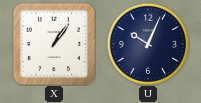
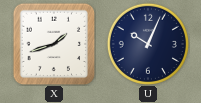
X: 1:06 -> 1:42
